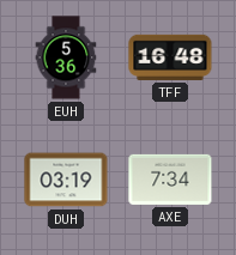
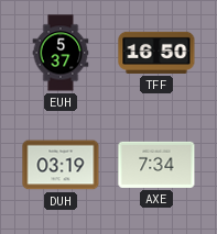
EUH: 5:36 -> 5:37
TFF: 16:48 -> 16:50
